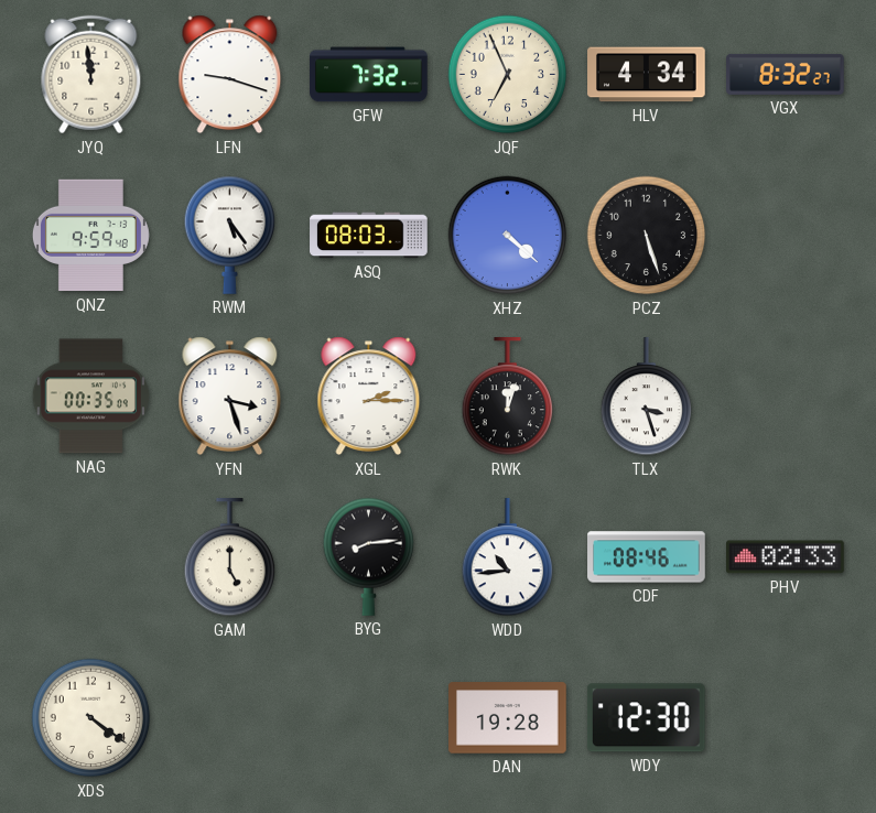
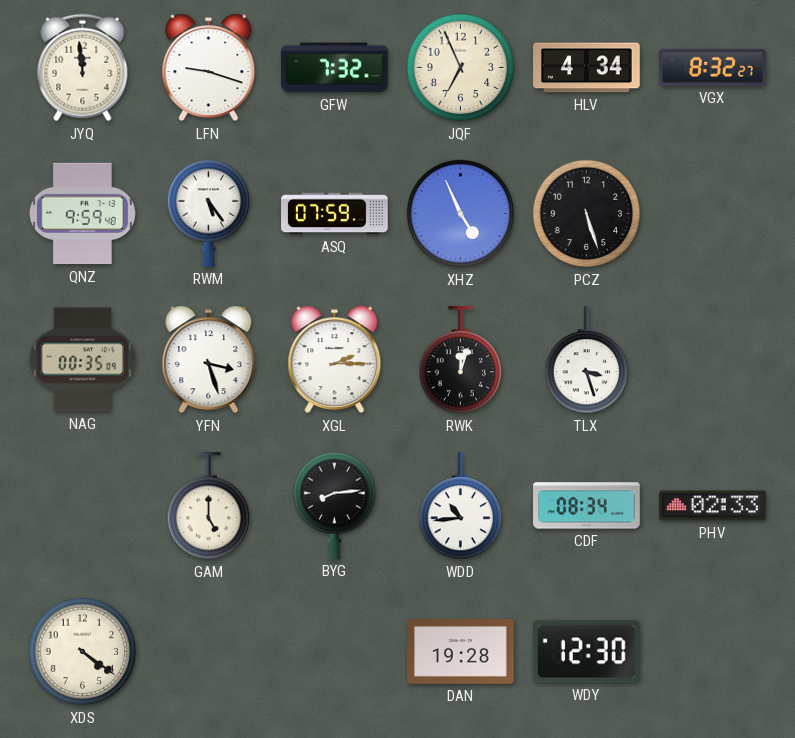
ASQ: 08:03 -> 07:59
XHZ: 4:22 -> 4:56
CDF: 08:46 -> 08:34
